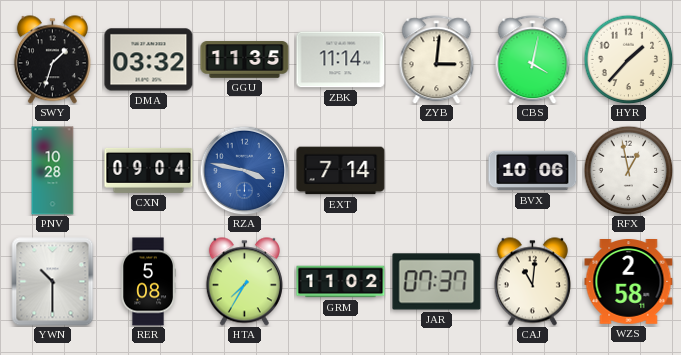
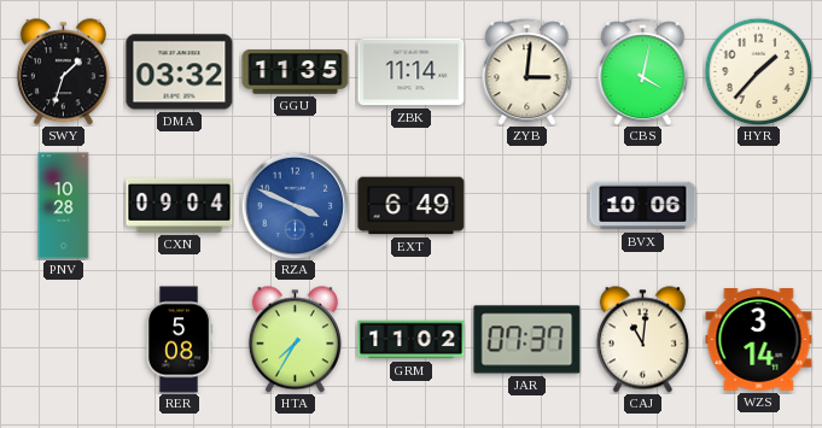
RZA: 3:47 -> 3:49
EXT: 7:14 -> 6:49
RFX: 12:58 -> none
YWN: 10:30 -> none
WZS: 2:58 -> 3:14
